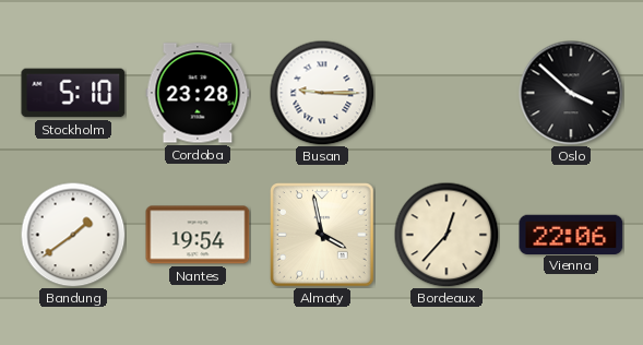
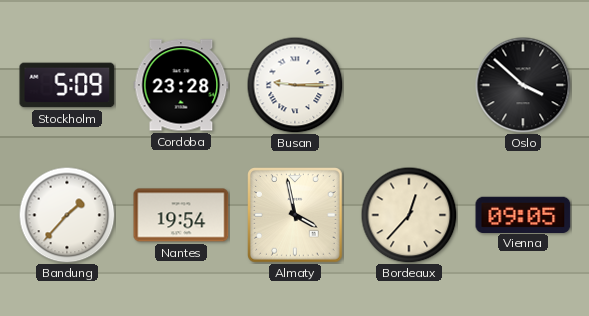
Stockholm: 5:10 -> 5:09
Bandung: 1:39 -> 1:37
Vienna: 22:06 -> 09:05
